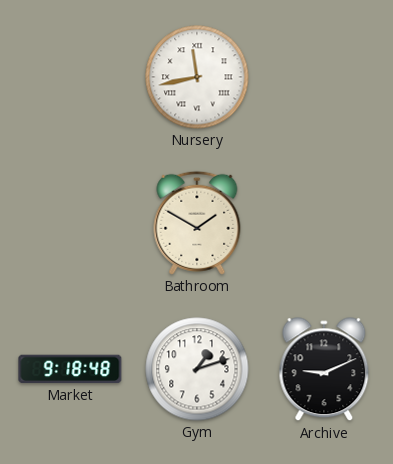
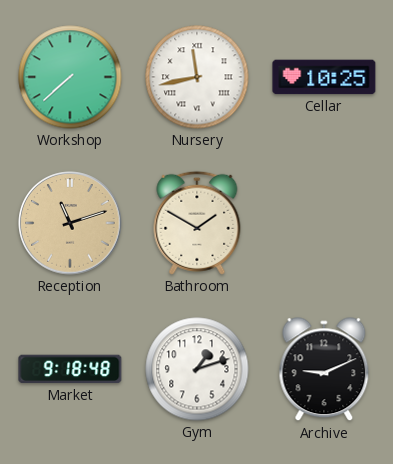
Workshop: none -> 7:38
Cellar: none -> 10:25
Reception: none -> 11:12
